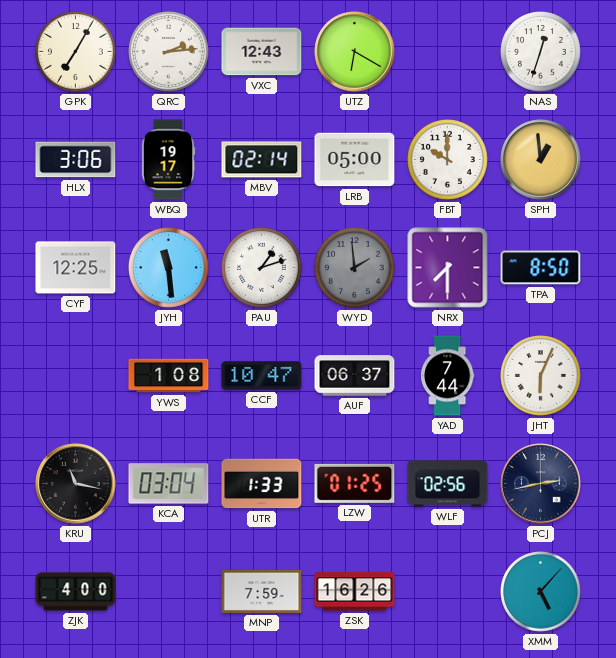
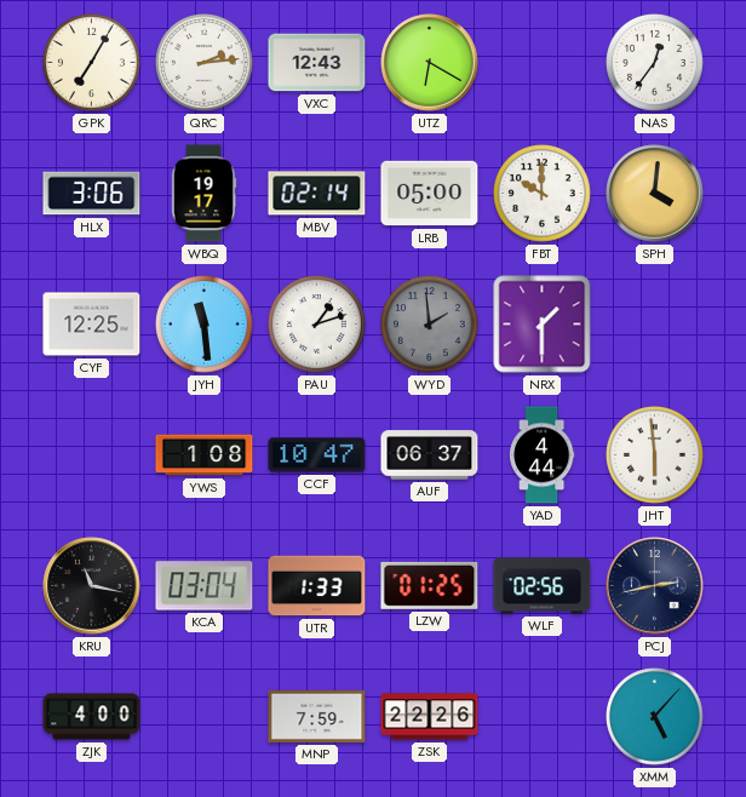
NAS: 12:33 -> 12:36
SPH: 12:59 -> 4:01
NRX: 7:30 -> 1:30
TPA: 8:50 -> none
YAD: 7:44 -> 4:44
JHT: 6:04 -> 5:59
ZSK: 16:26 -> 22:26
